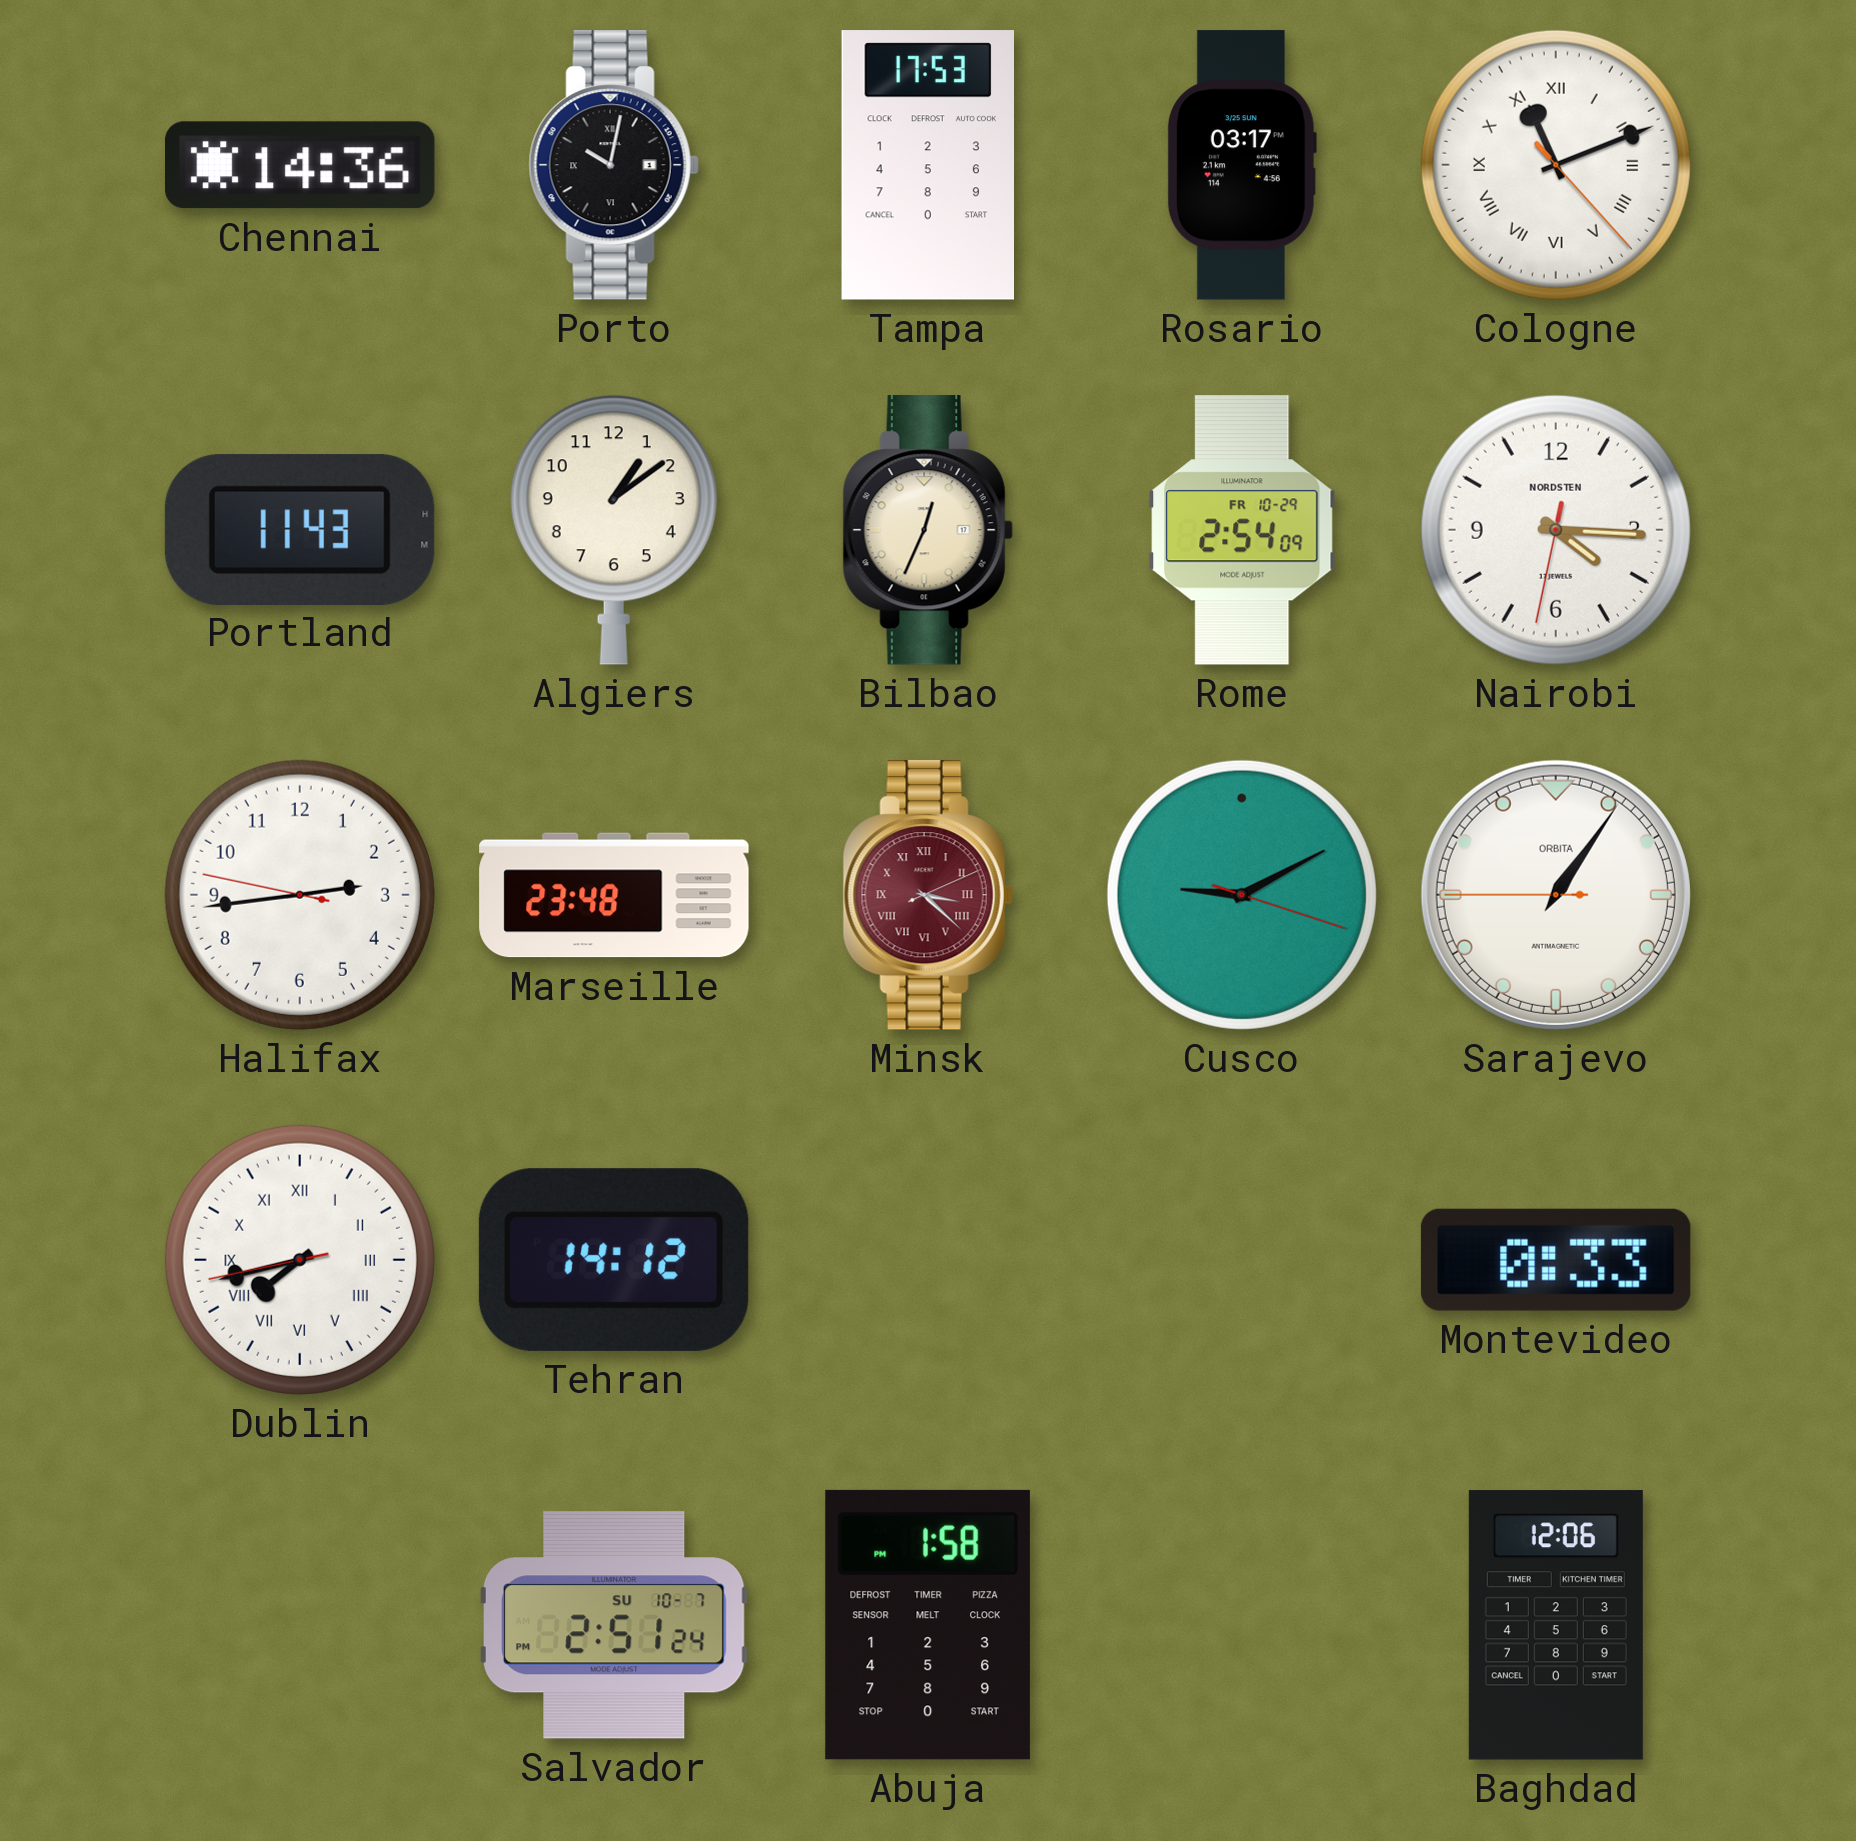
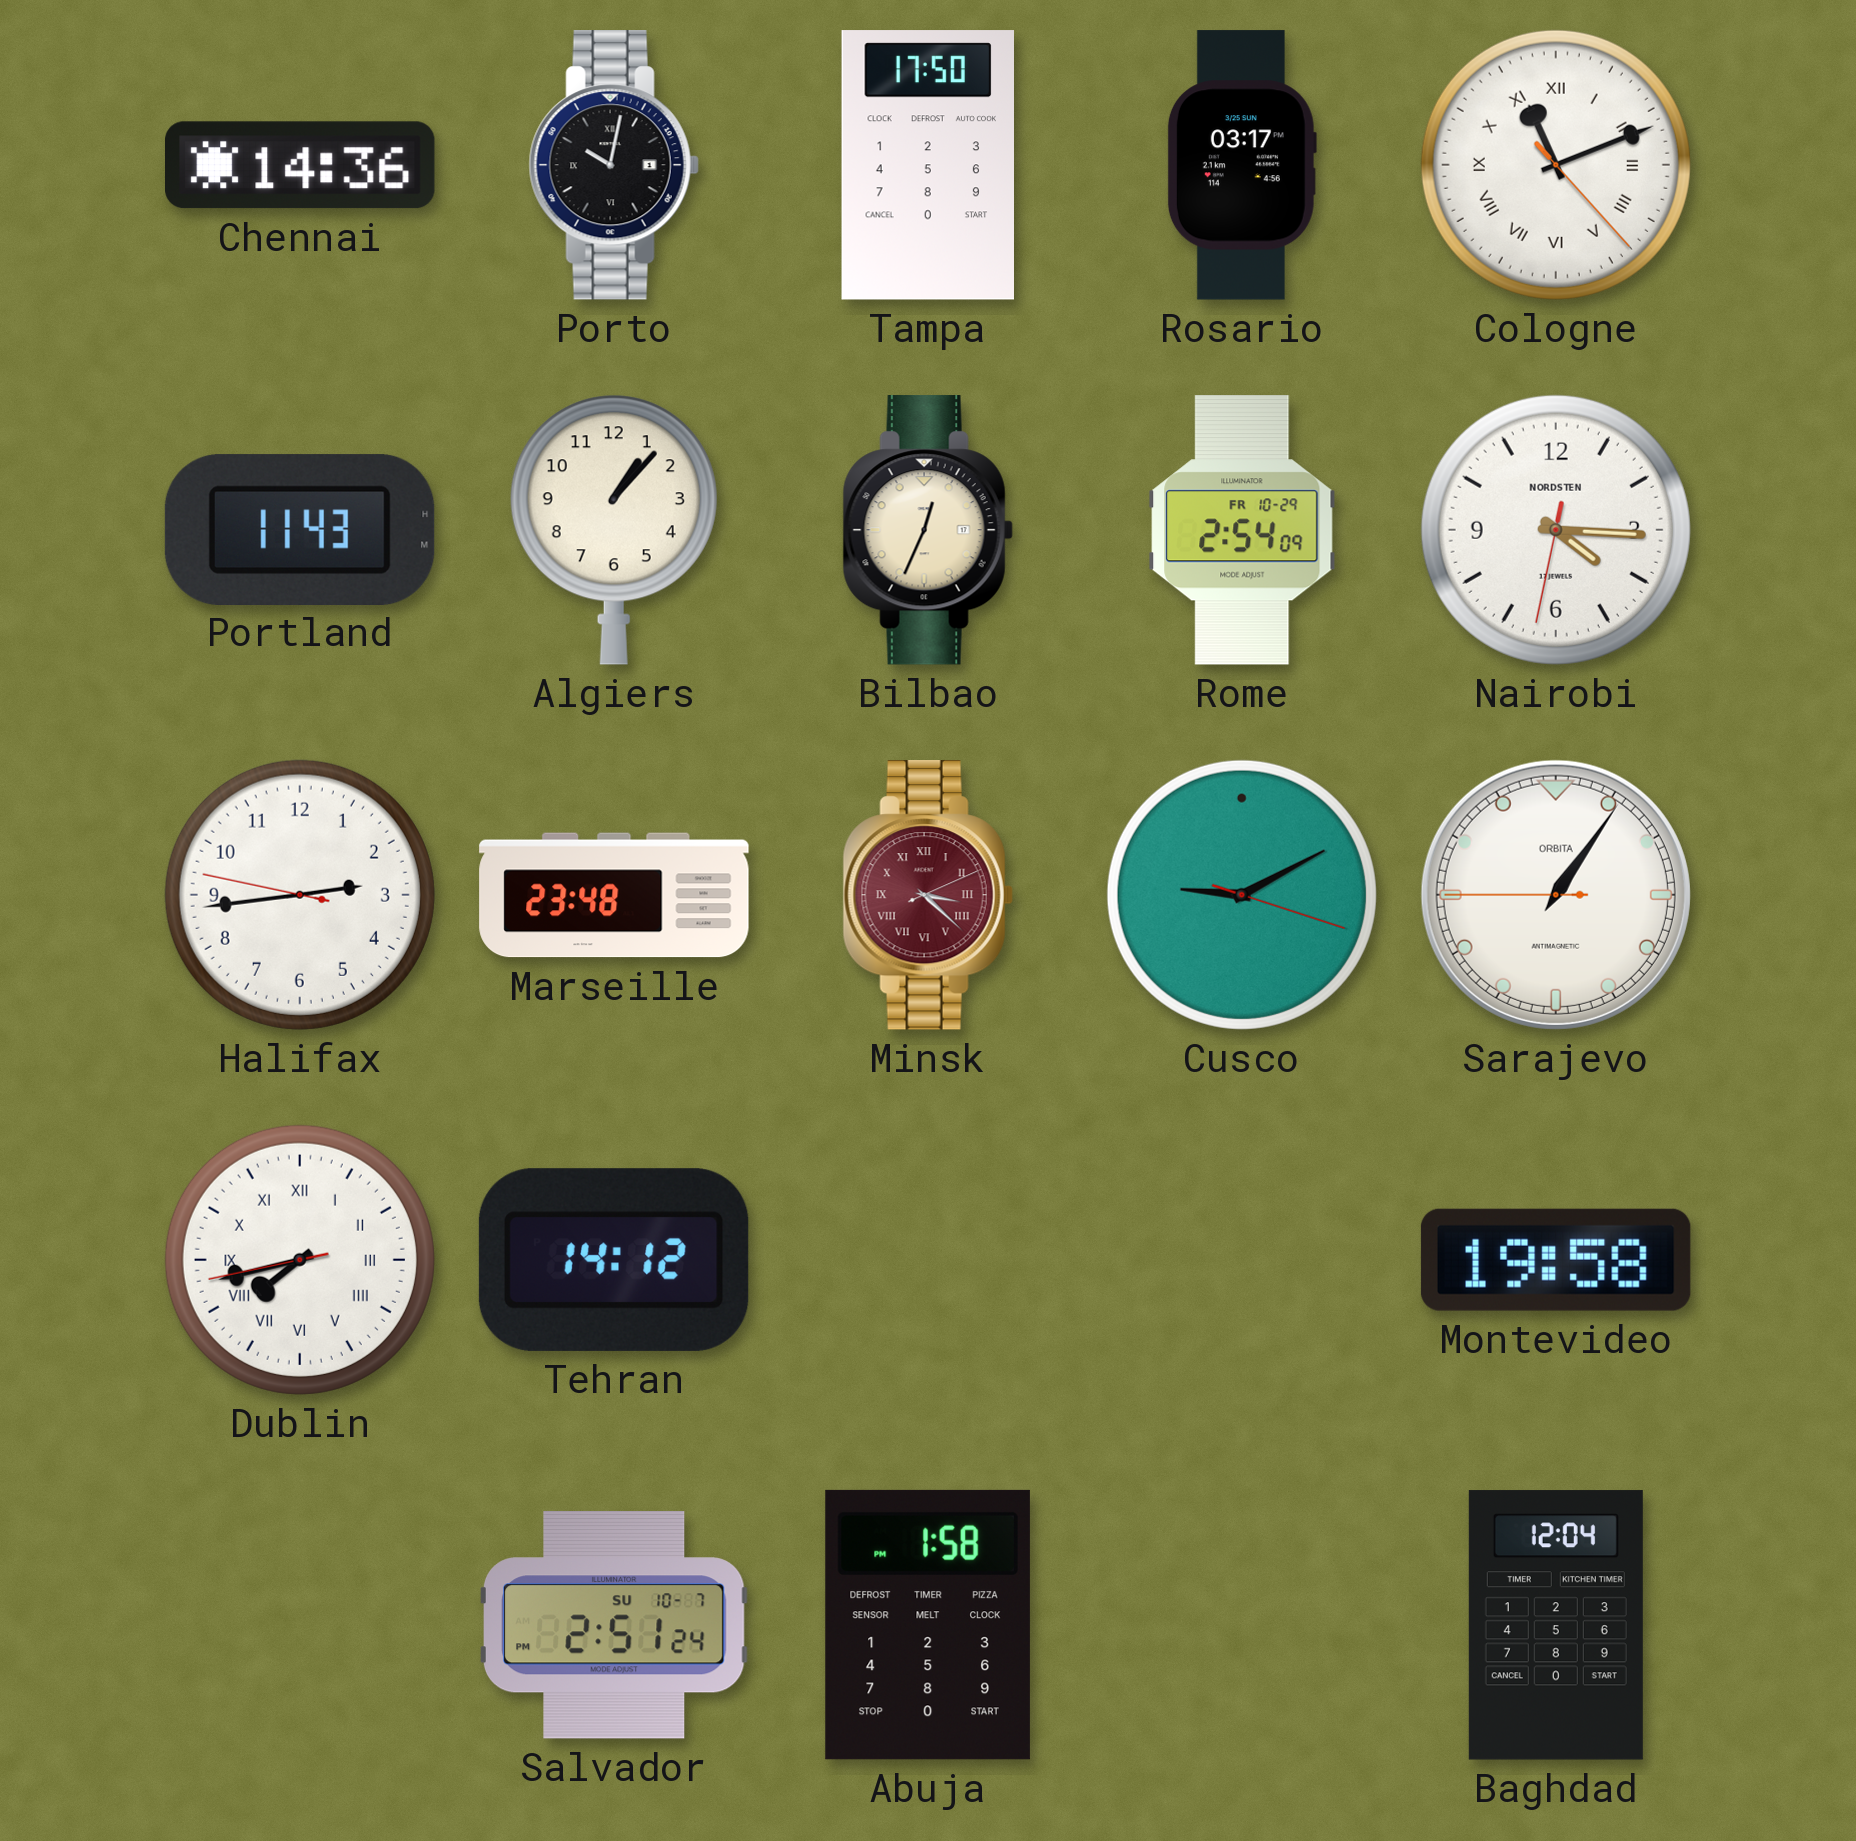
Tampa: 17:53 -> 17:50
Algiers: 1:09 -> 1:07
Montevideo: 0:33 -> 19:58
Baghdad: 12:06 -> 12:04
